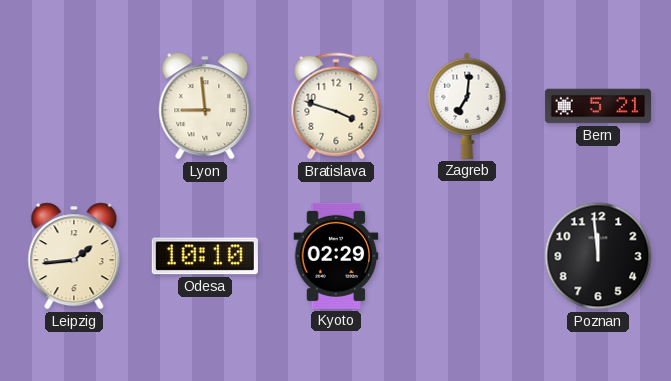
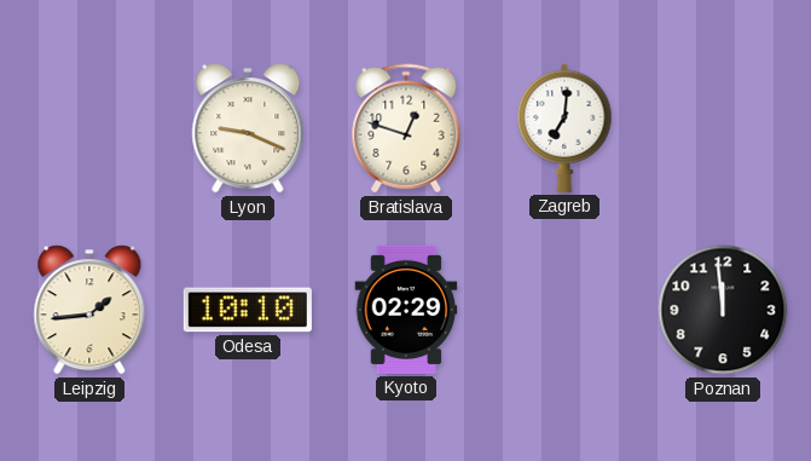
Lyon: 8:59 -> 9:19
Bratislava: 3:48 -> 12:48
Bern: 5:21 -> none
